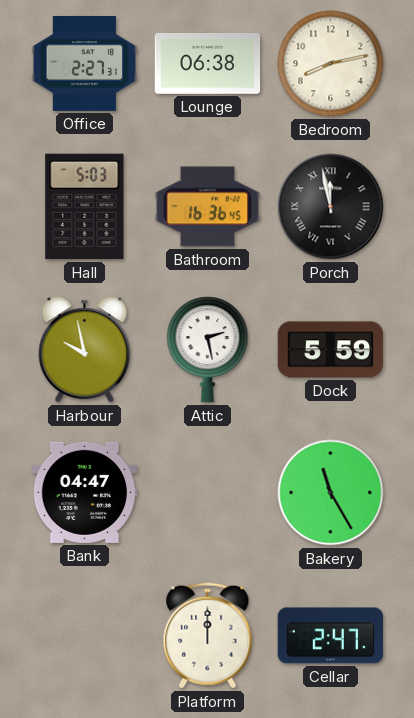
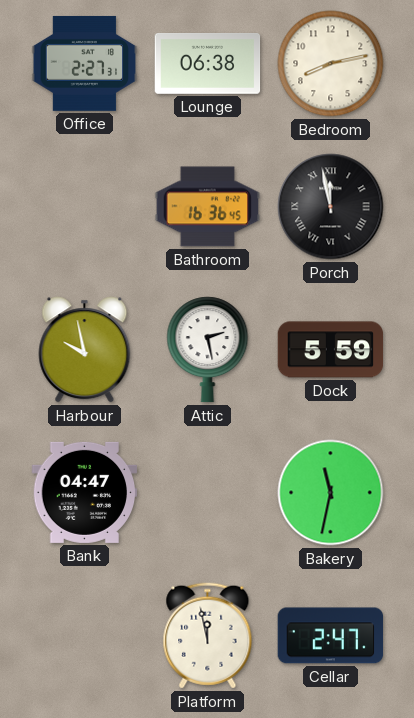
Hall: 5:03 -> none
Bakery: 11:25 -> 11:32
Platform: 12:00 -> 11:58
